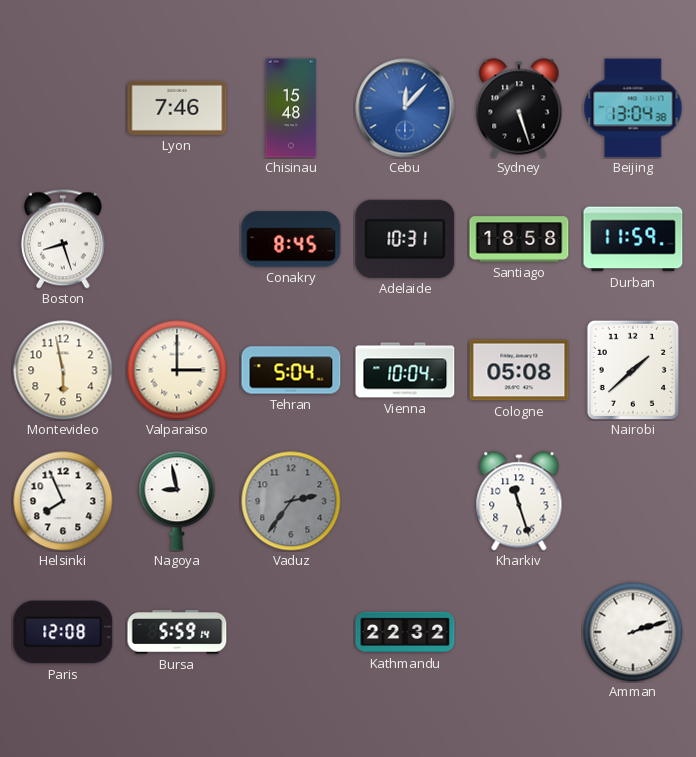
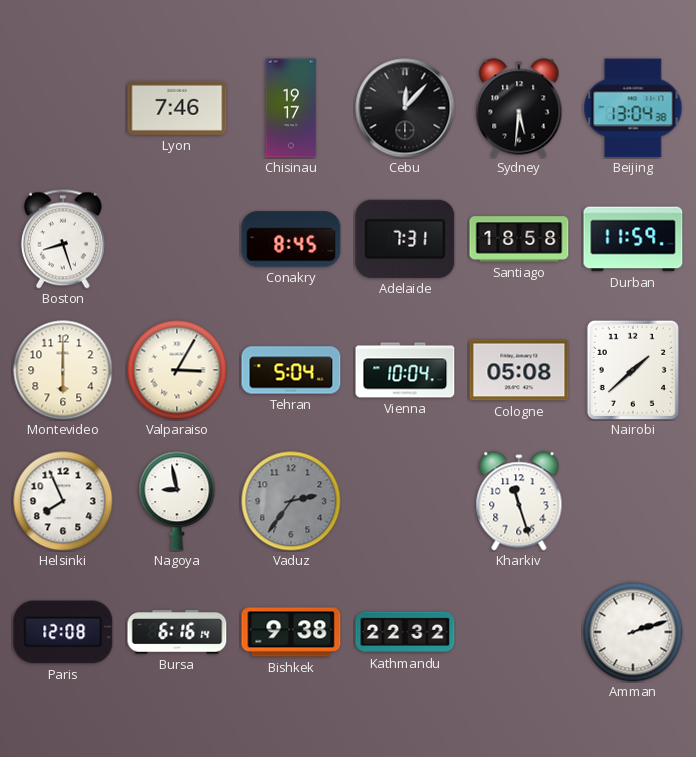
Chisinau: 15:48 -> 19:17
Cebu dial: blue -> black
Sydney: 5:27 -> 5:31
Adelaide: 10:31 -> 7:31
Montevideo: 5:58 -> 6:00
Valparaiso: 3:00 -> 3:05
Bursa: 5:59 -> 6:16
Bishkek: none -> 9:38
